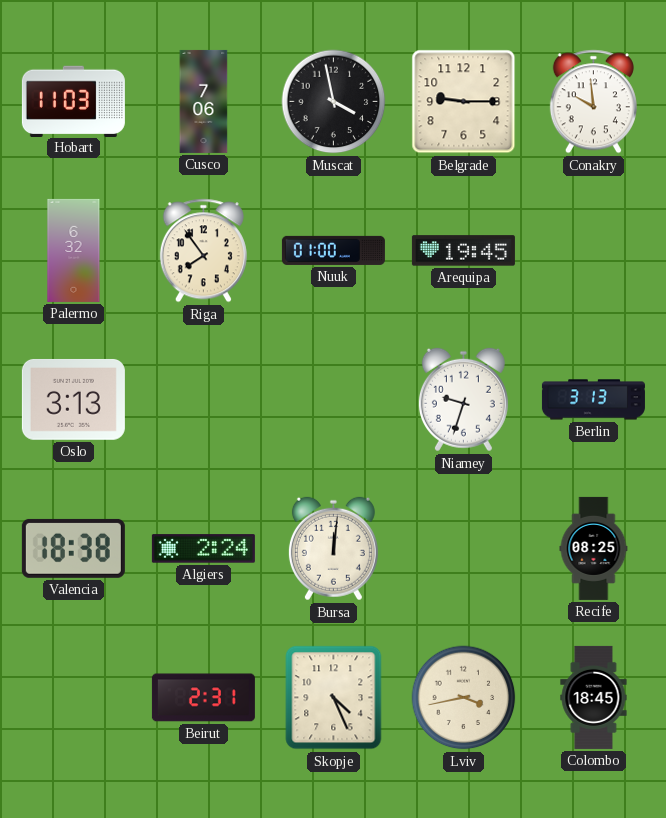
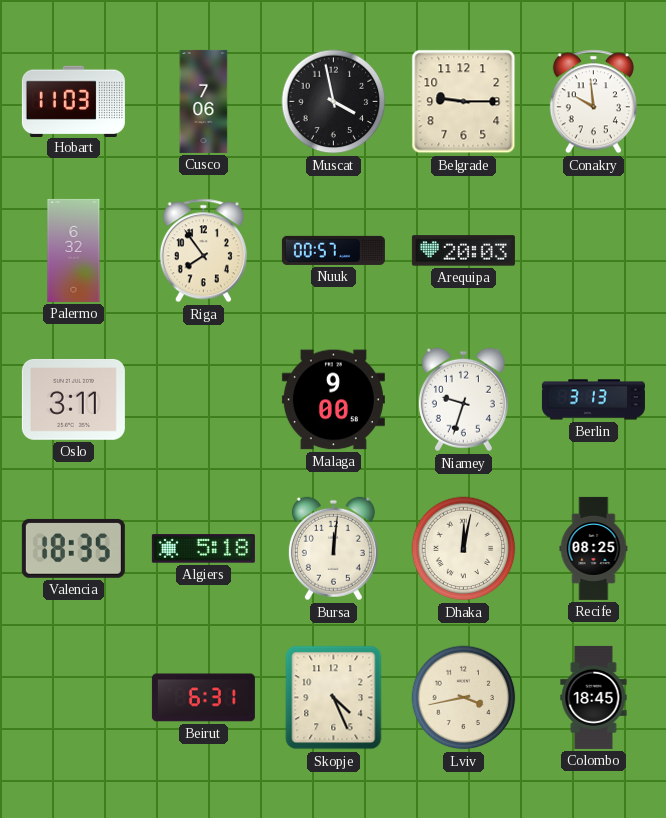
Nuuk: 01:00 -> 00:57
Arequipa: 19:45 -> 20:03
Oslo: 3:13 -> 3:11
Malaga: none -> 9:00
Valencia: 18:38 -> 18:35
Algiers: 2:24 -> 5:18
Dhaka: none -> 12:02
Beirut: 2:31 -> 6:31
